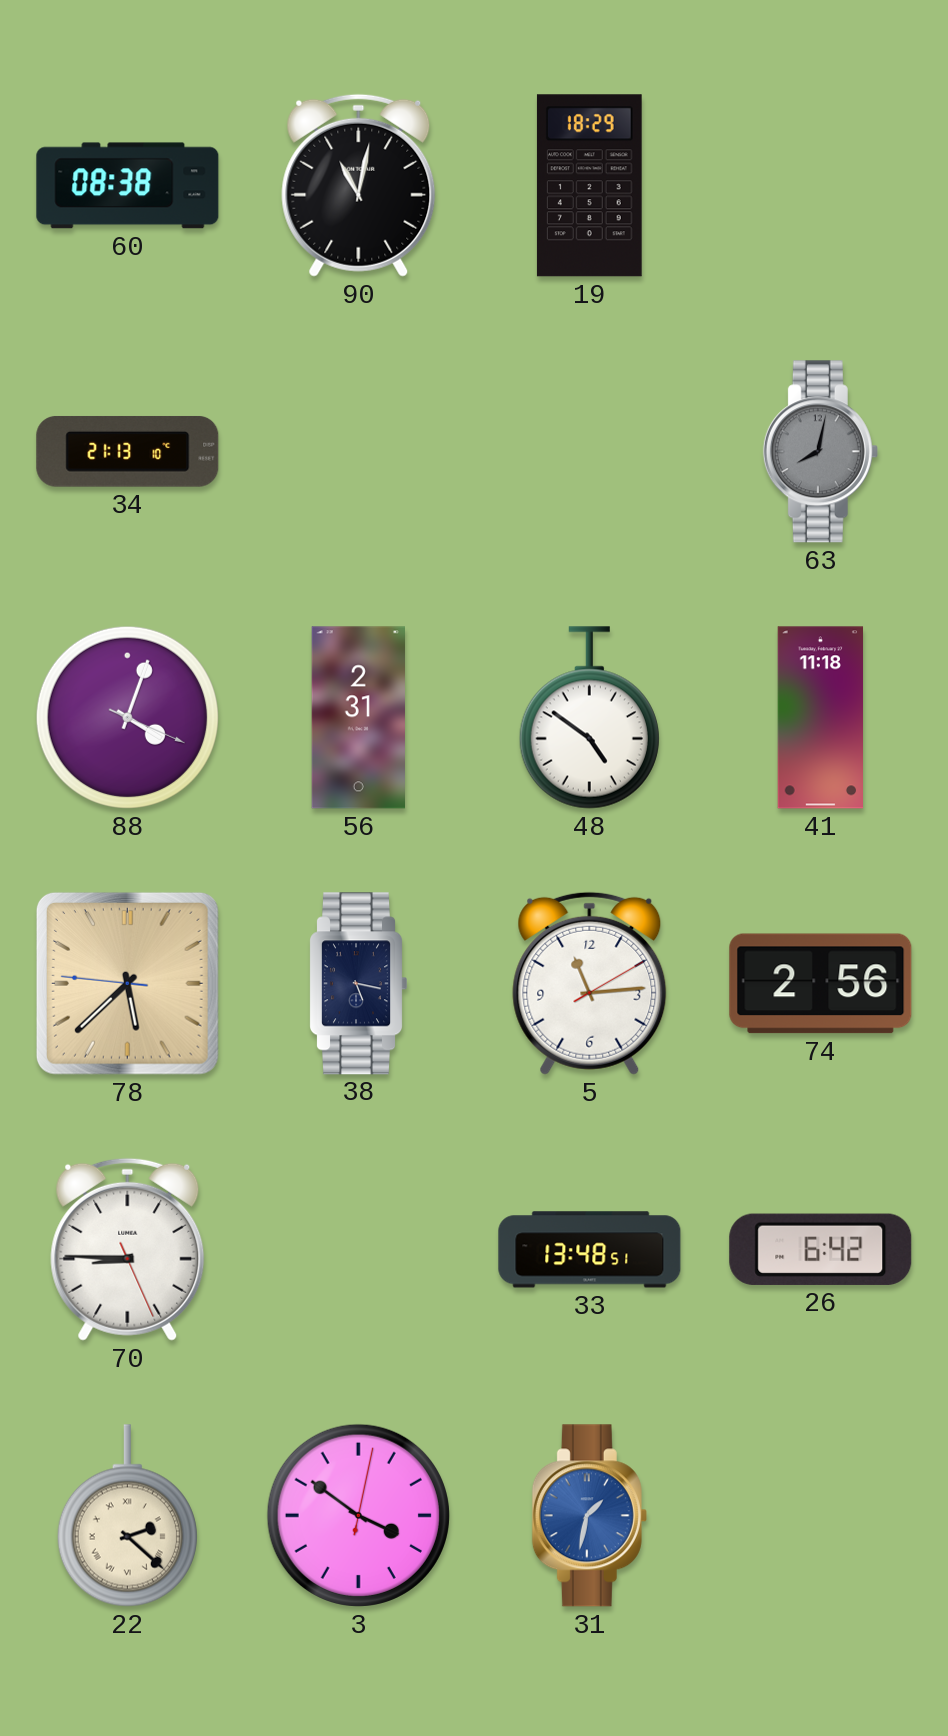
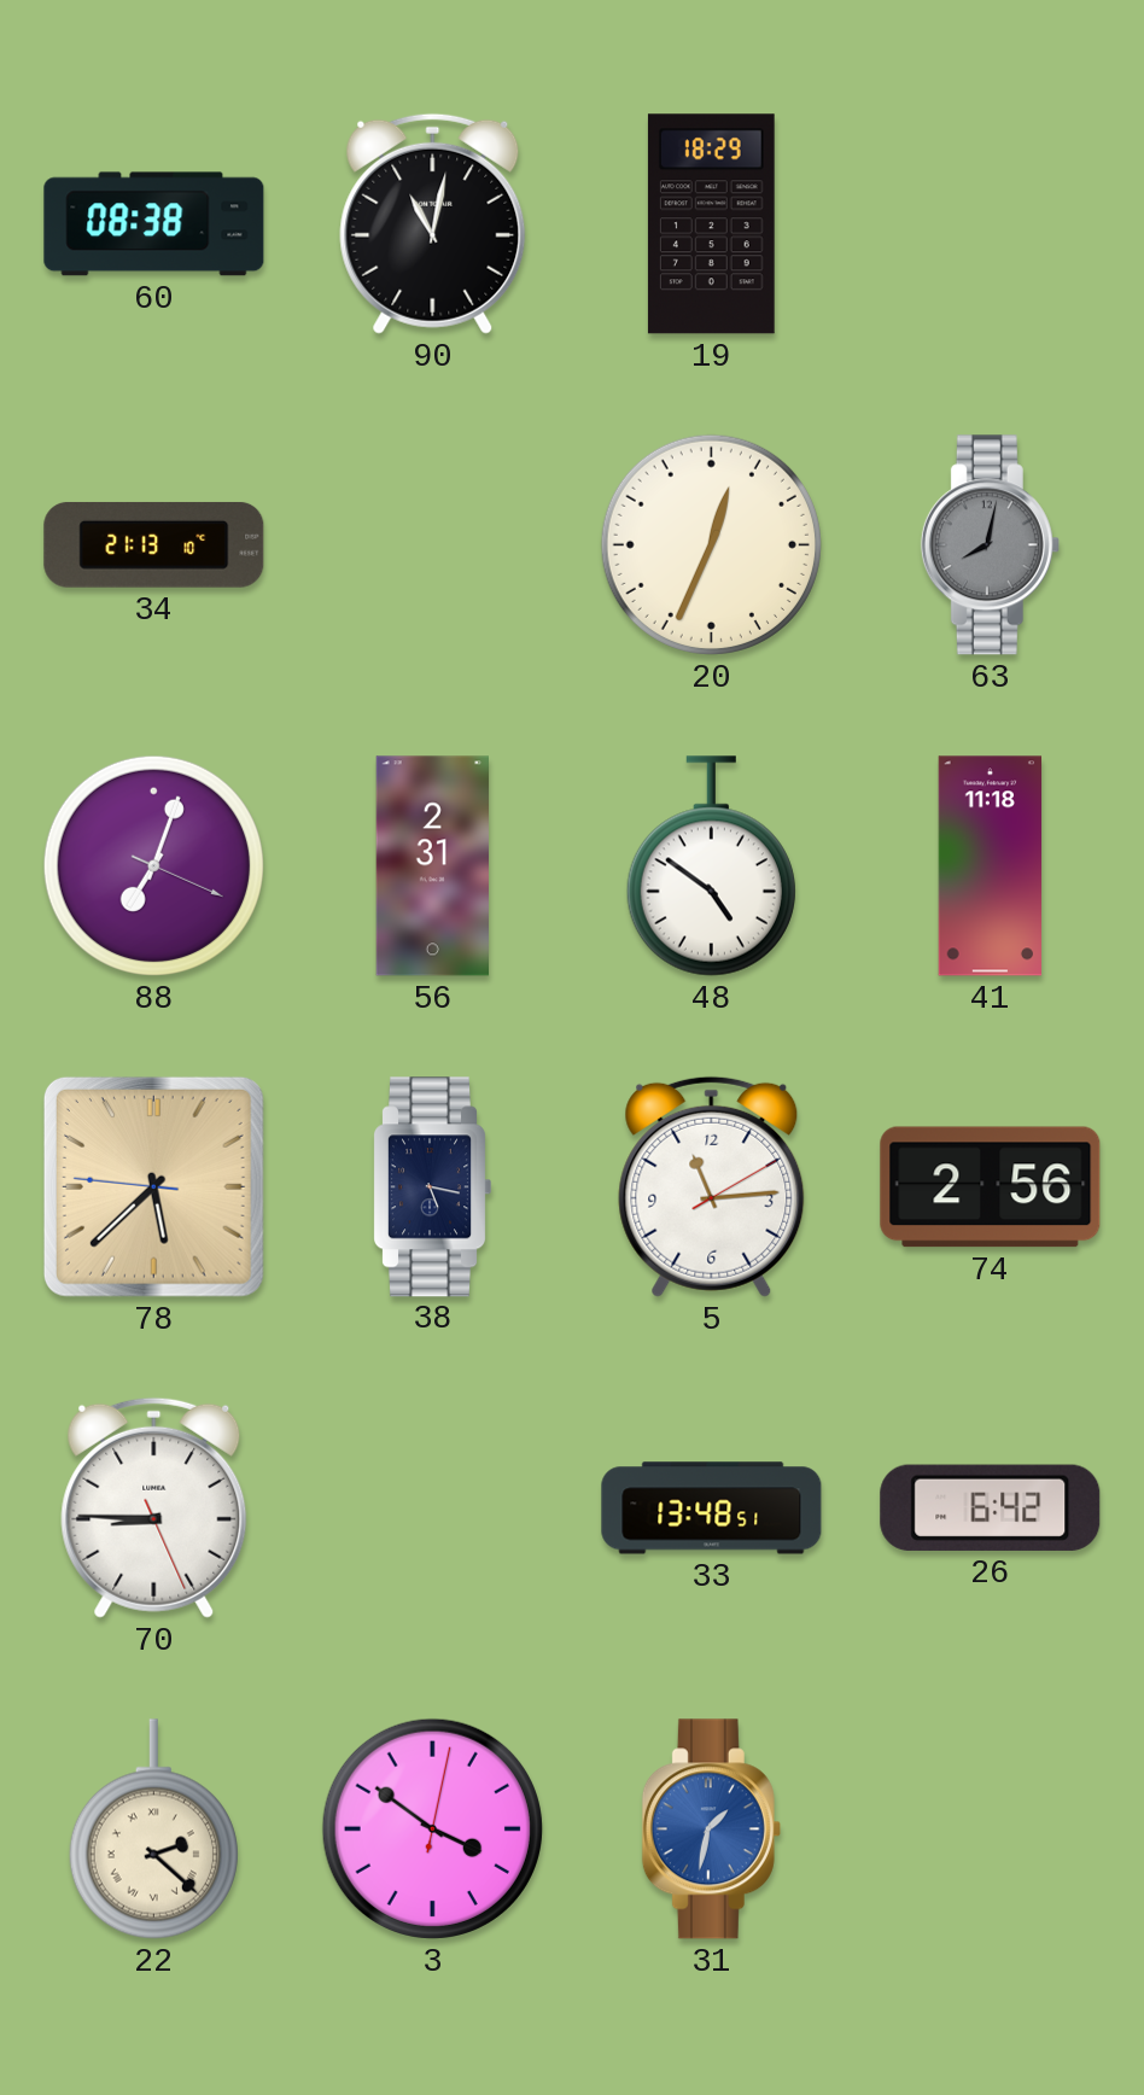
20: none -> 12:34
88: 4:03 -> 7:03
